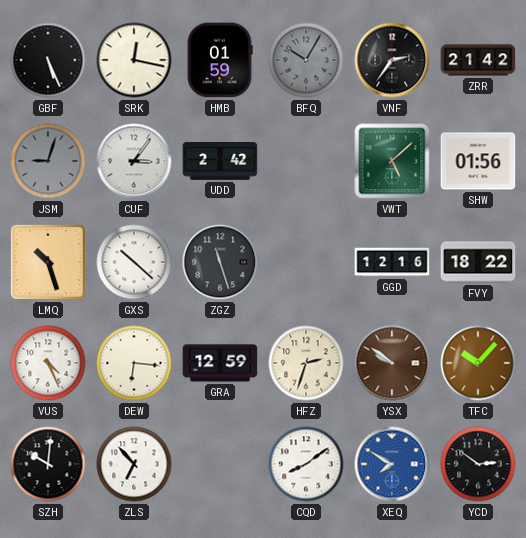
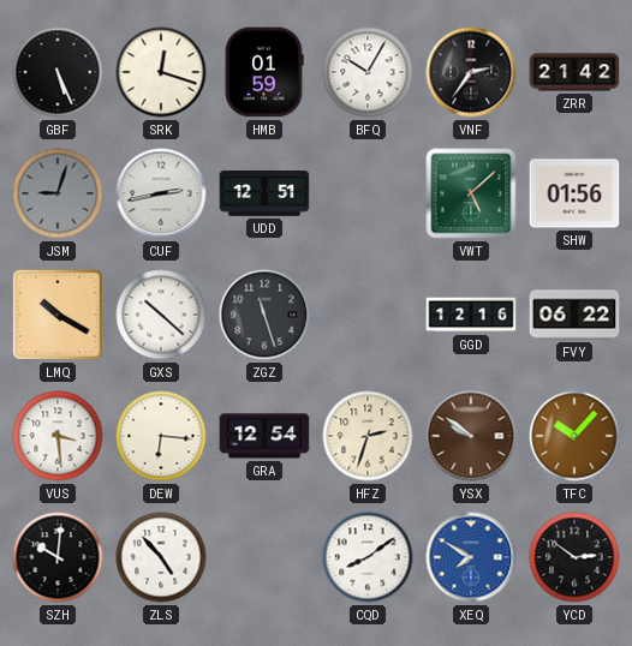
SRK: 12:17 -> 12:18
BFQ dial: grey -> white
CUF: 3:06 -> 2:43
UDD: 2:42 -> 12:51
LMQ: 10:27 -> 10:20
FVY: 18:22 -> 06:22
VUS: 4:26 -> 3:29
GRA: 12:59 -> 12:54
ZLS: 6:53 -> 4:53
